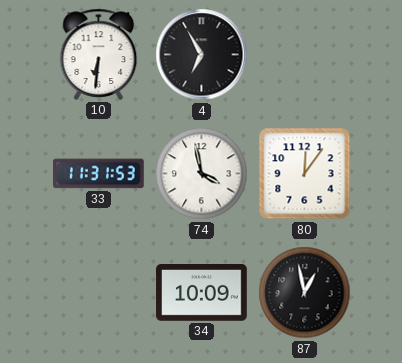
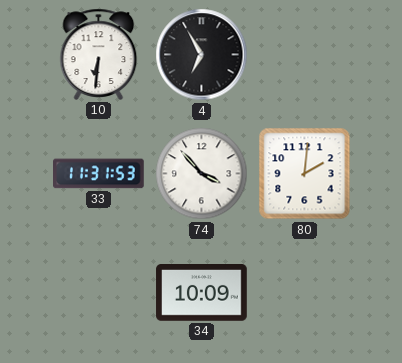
74: 3:58 -> 3:53
80: 12:06 -> 2:01
87: 12:58 -> none
